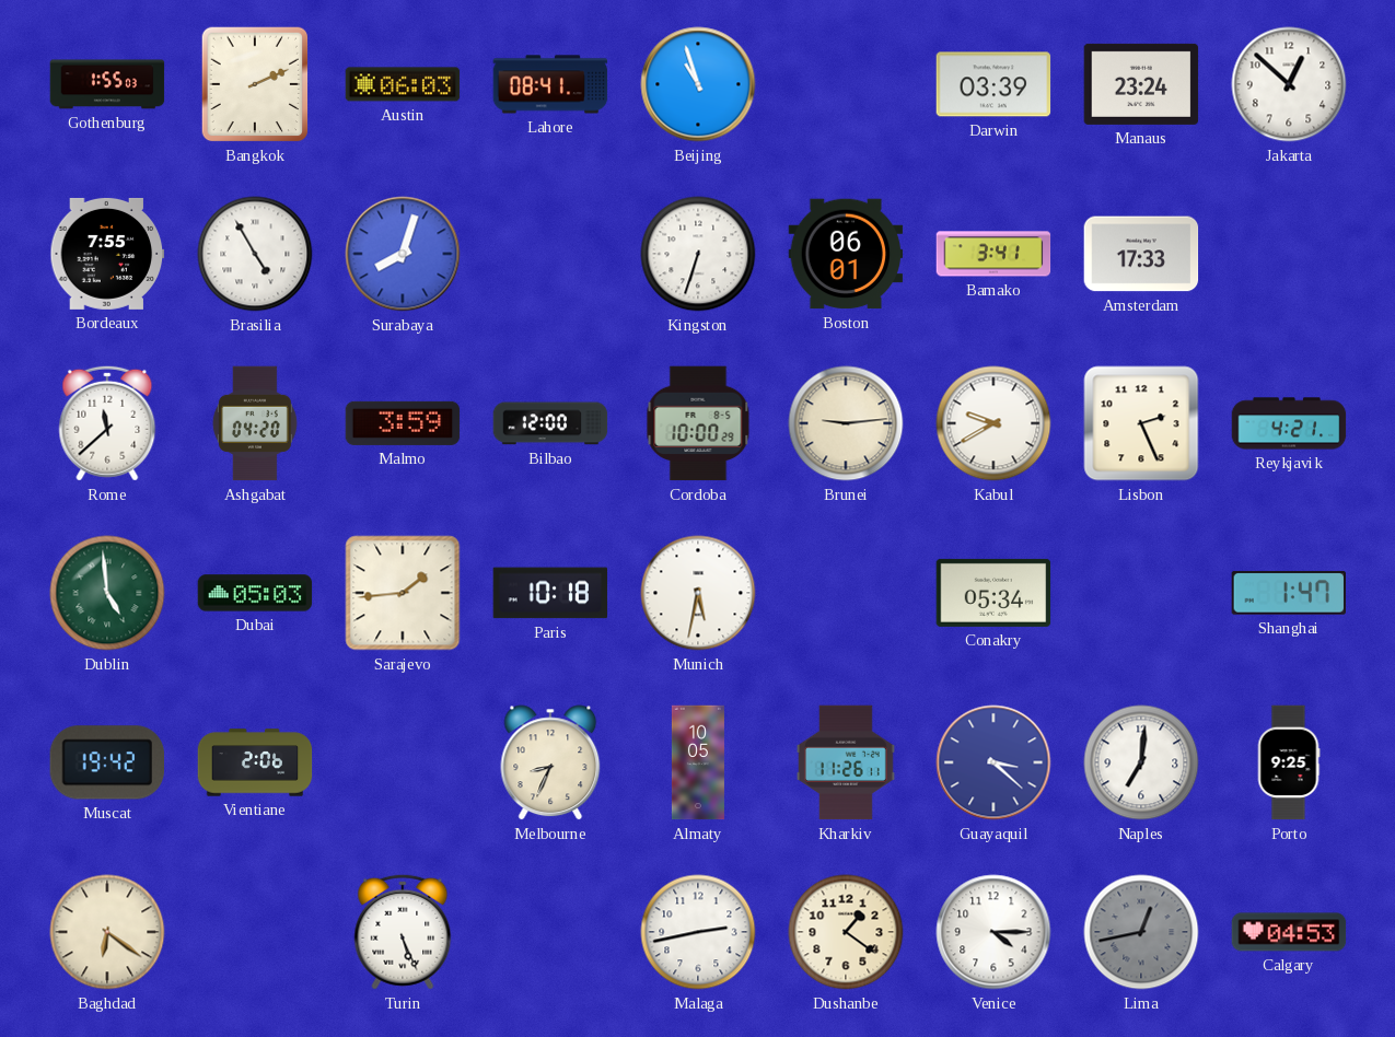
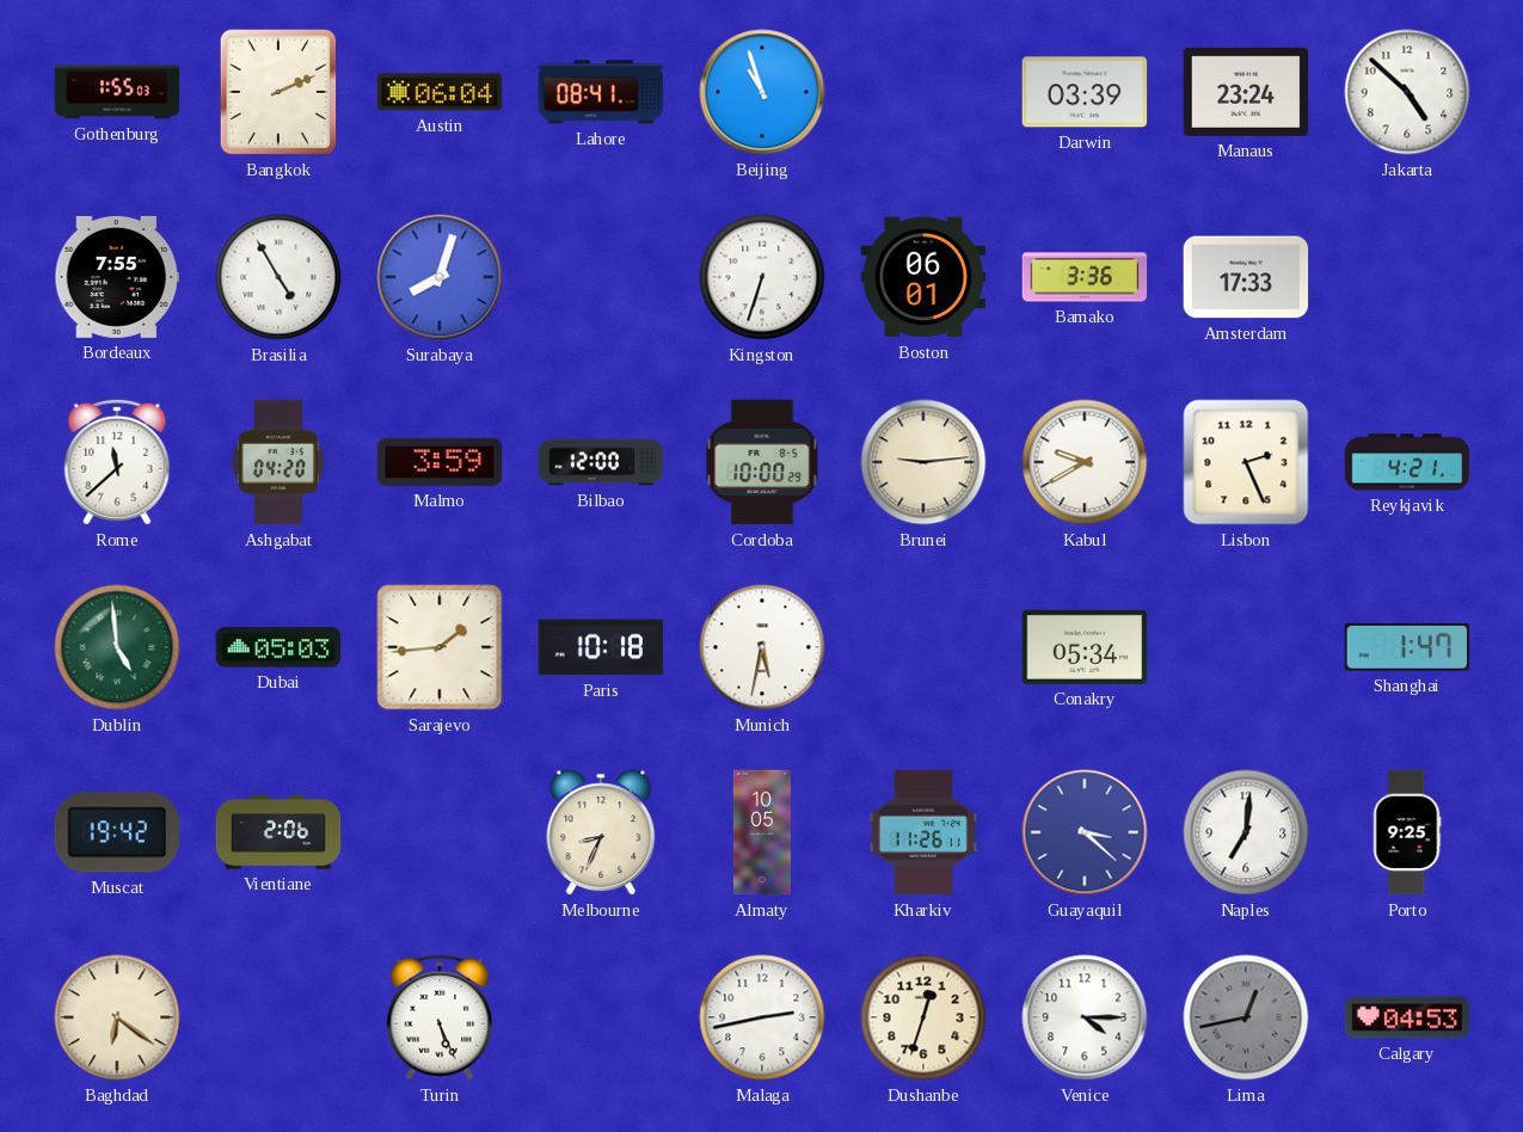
Austin: 06:03 -> 06:04
Jakarta: 12:52 -> 4:52
Bamako: 3:41 -> 3:36
Dushanbe: 1:21 -> 12:33
